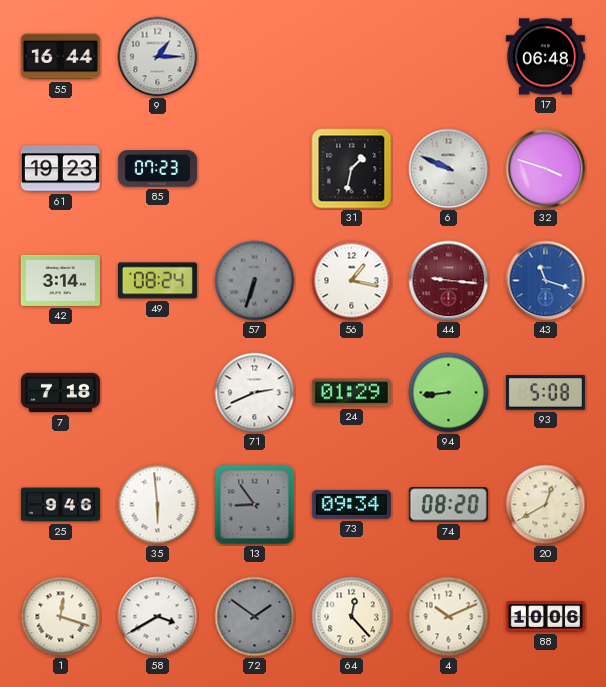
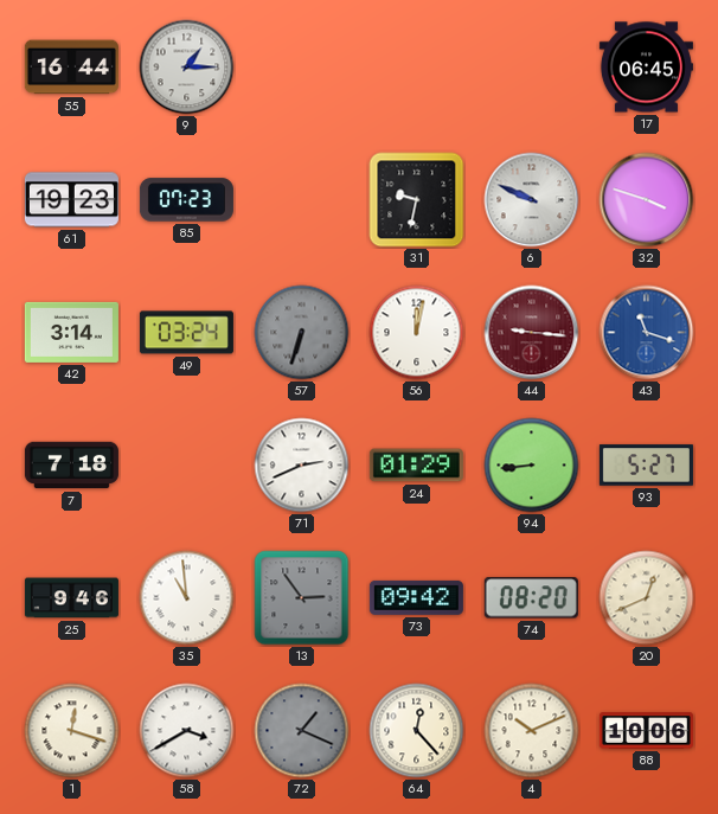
17: 06:48 -> 06:45
31: 1:32 -> 9:32
49: 08:24 -> 03:24
56: 1:17 -> 12:02
93: 5:08 -> 5:27
35: 5:59 -> 10:59
13: 8:54 -> 2:54
73: 09:34 -> 09:42
20: 12:40 -> 12:41
72: 1:51 -> 1:19
